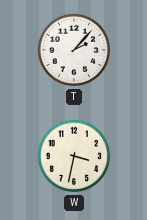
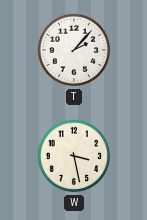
W: 3:32 -> 3:28
